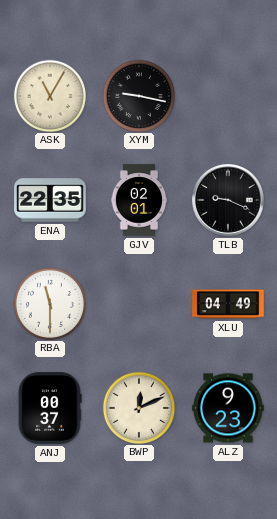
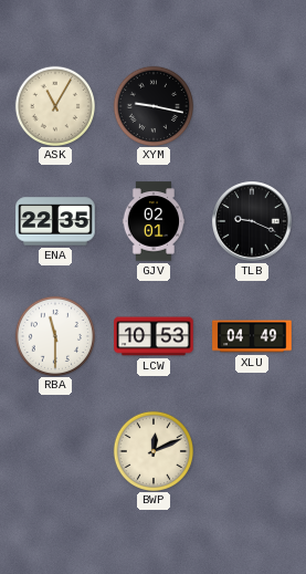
LCW: none -> 10:53
ANJ: 00:37 -> none
ALZ: 9:23 -> none
